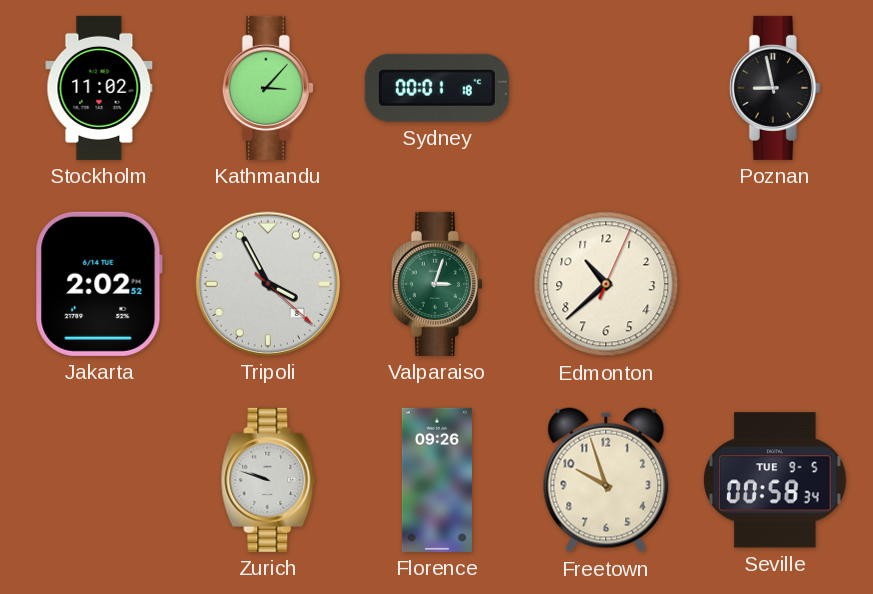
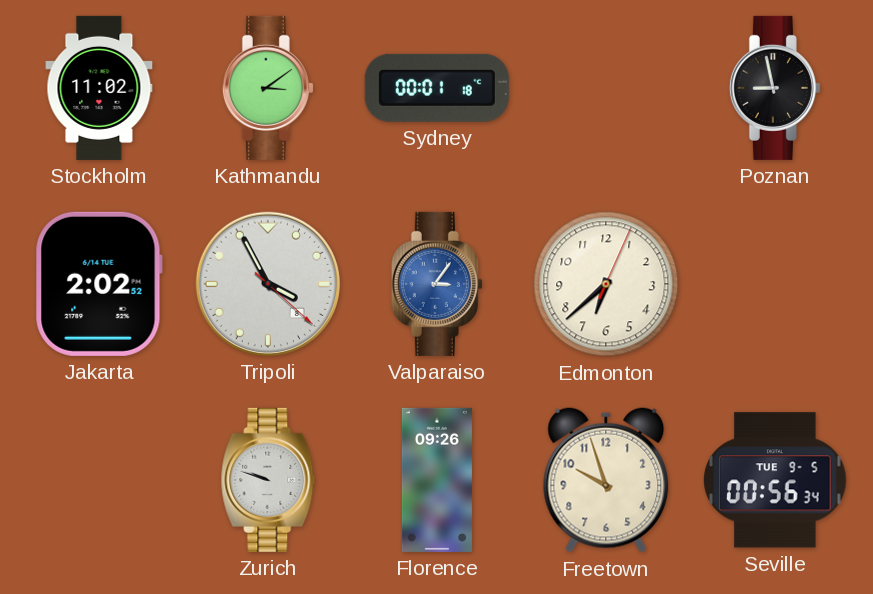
Kathmandu: 3:07 -> 3:09
Valparaiso: 3:03 -> 3:06
Valparaiso dial: green -> blue
Edmonton: 10:38 -> 6:38
Seville: 00:58 -> 00:56
